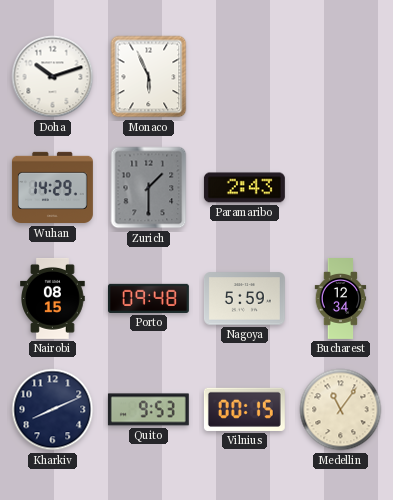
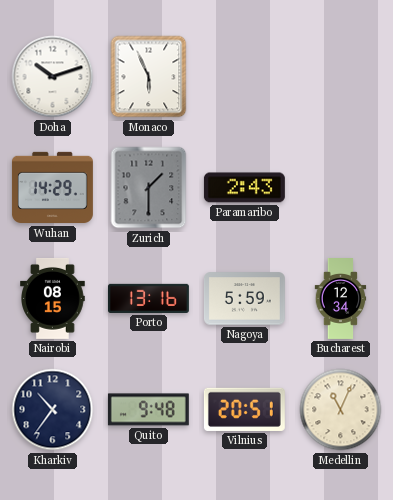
Porto: 09:48 -> 13:16
Kharkiv: 8:11 -> 10:36
Quito: 9:53 -> 9:48
Vilnius: 00:15 -> 20:51
Medellin: 11:06 -> 11:04
